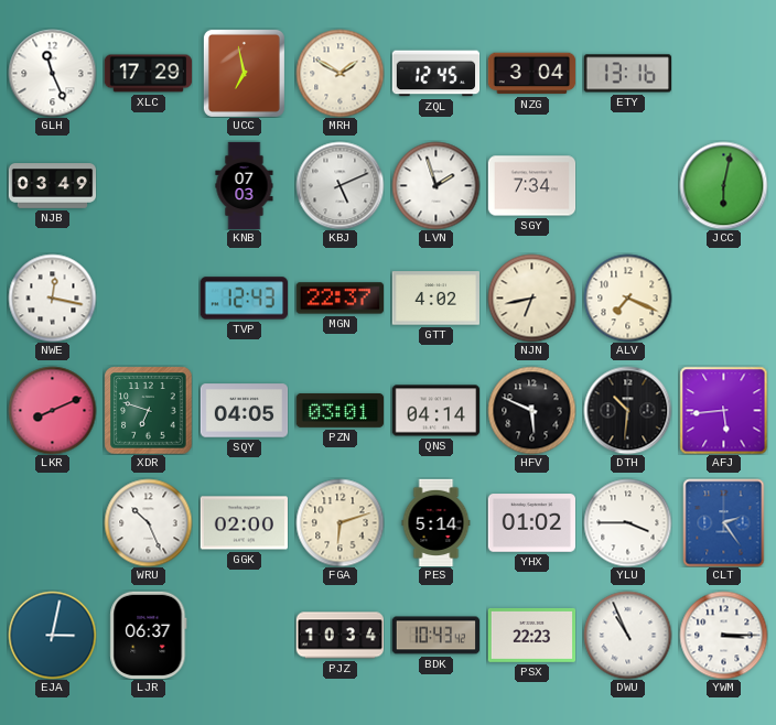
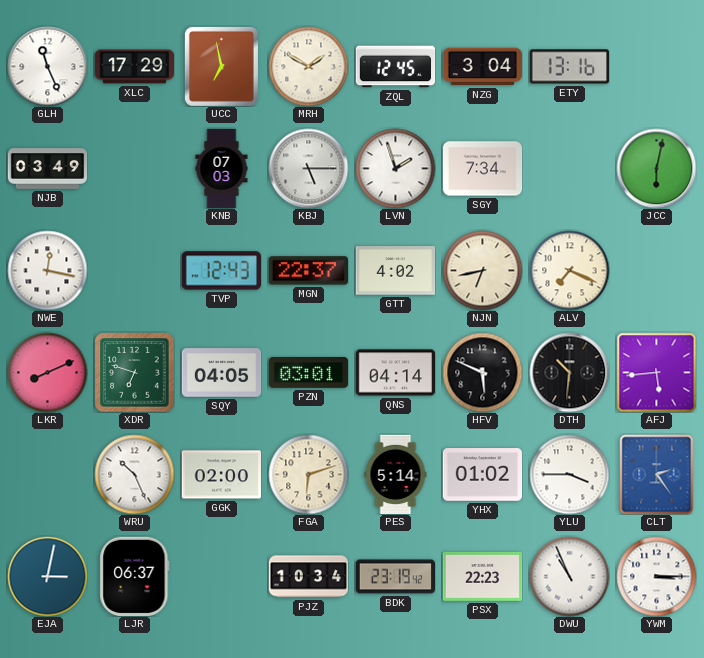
KBJ: 5:11 -> 5:15
BDK: 10:43 -> 23:19
